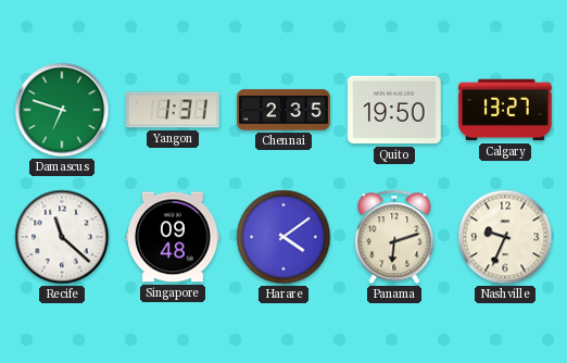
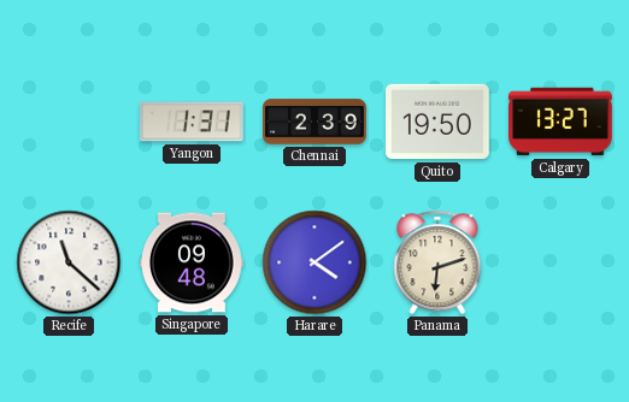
Damascus: 6:48 -> none
Chennai: 2:35 -> 2:39
Nashville: 9:34 -> none
